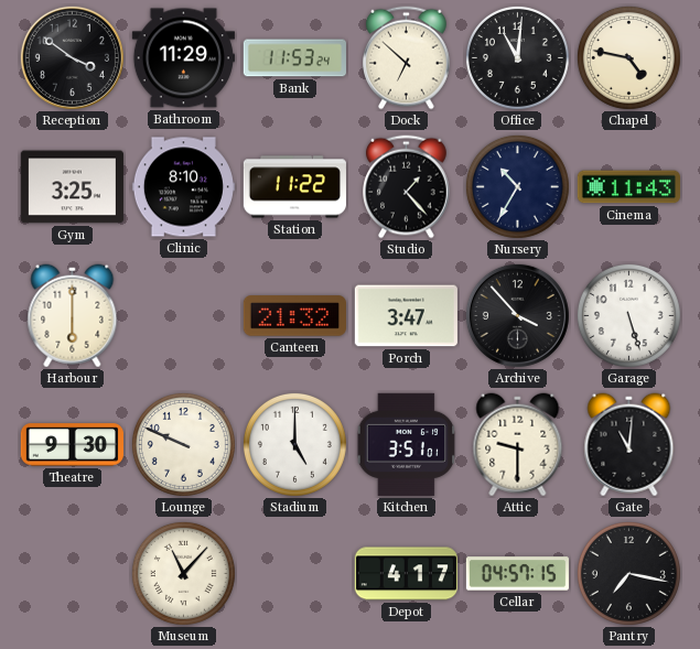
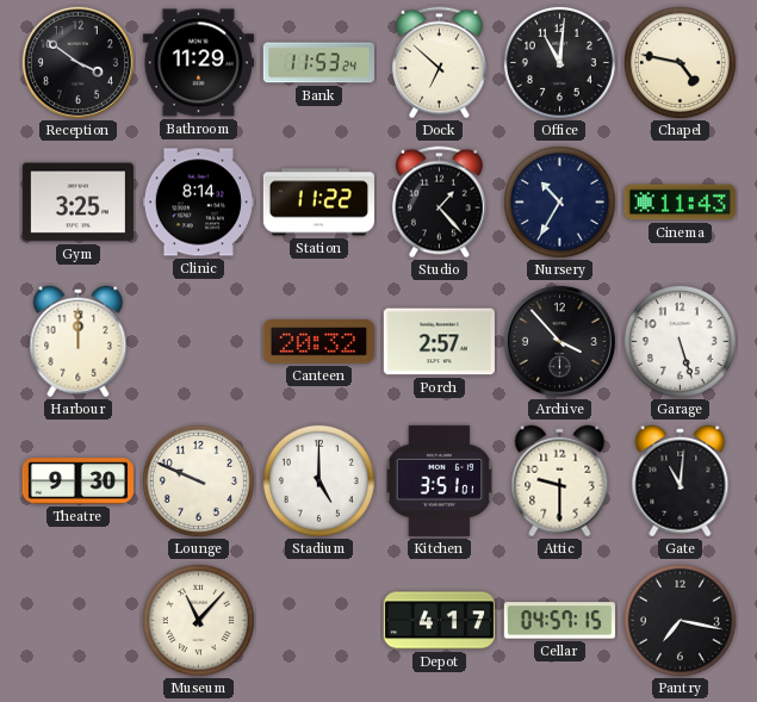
Clinic: 8:10 -> 8:14
Harbour: 6:00 -> 12:00
Canteen: 21:32 -> 20:32
Porch: 3:47 -> 2:57
